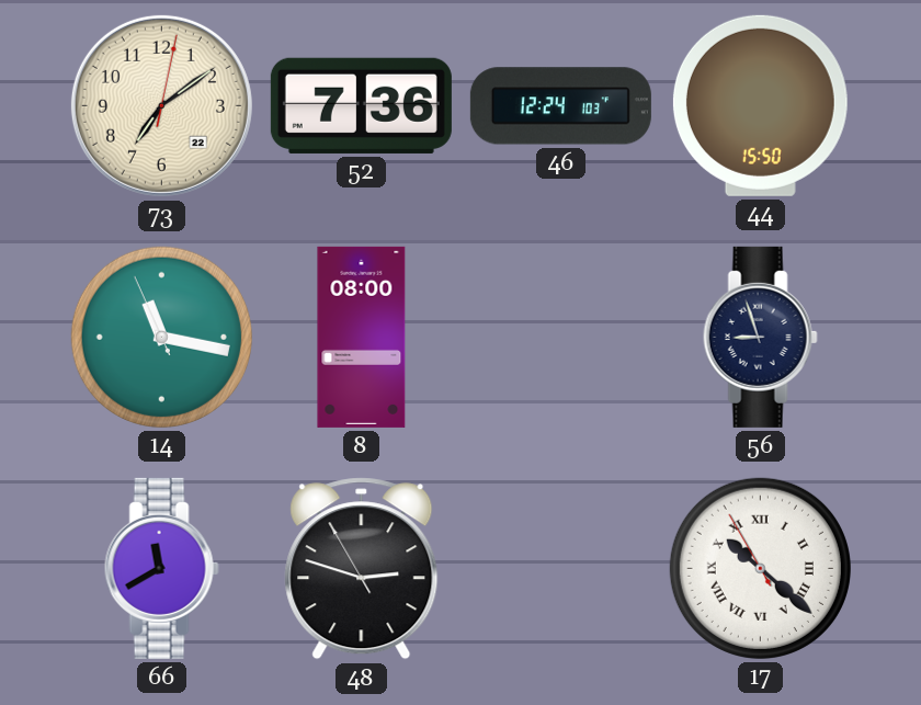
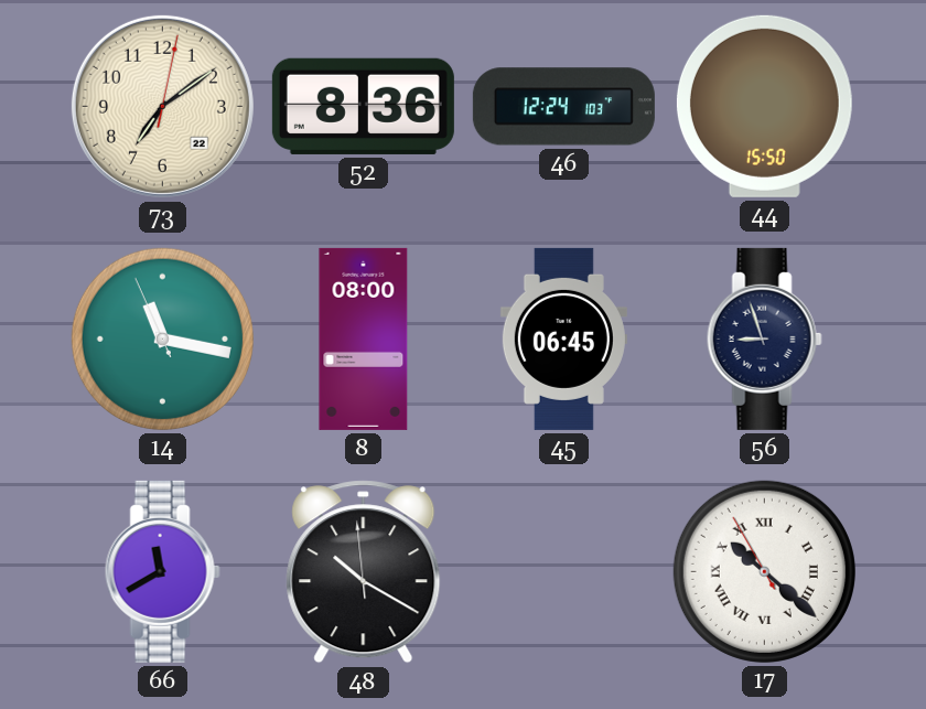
52: 7:36 -> 8:36
45: none -> 06:45
48: 2:47 -> 10:19
